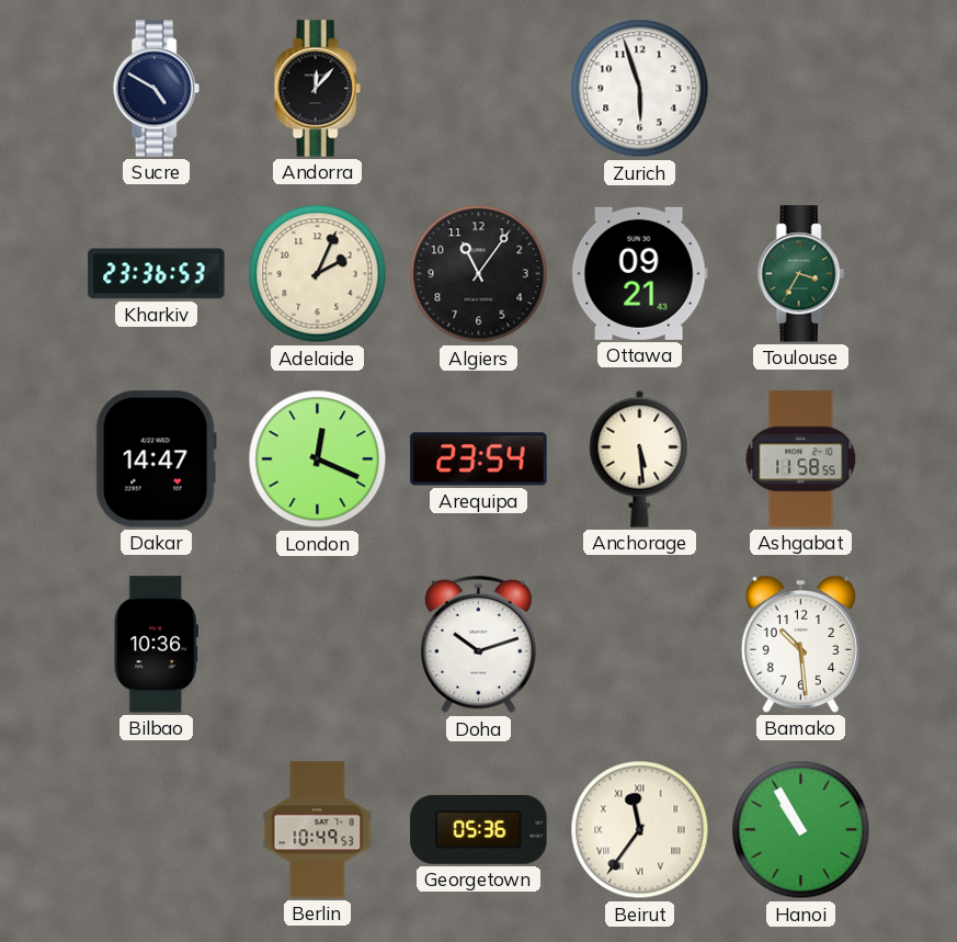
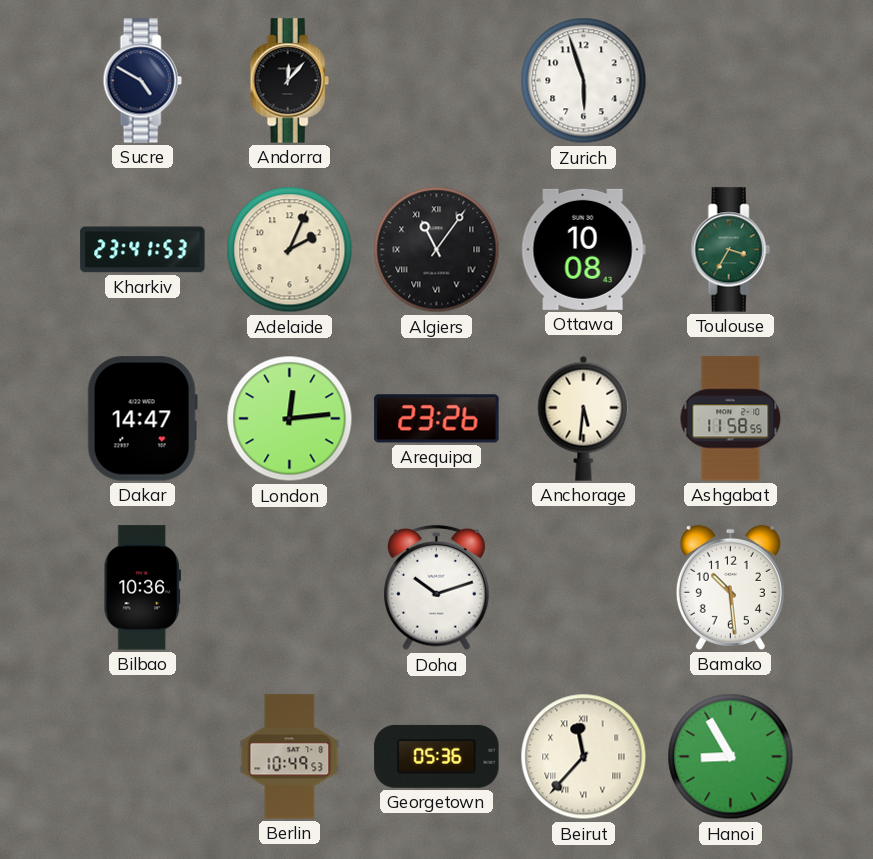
Kharkiv: 23:36 -> 23:41
Algiers numerals: Arabic -> Roman
Ottawa: 09:21 -> 10:08
London: 12:19 -> 12:14
Arequipa: 23:54 -> 23:26
Anchorage: 5:29 -> 5:31
Beirut: 11:36 -> 11:37
Hanoi: 10:55 -> 8:55
